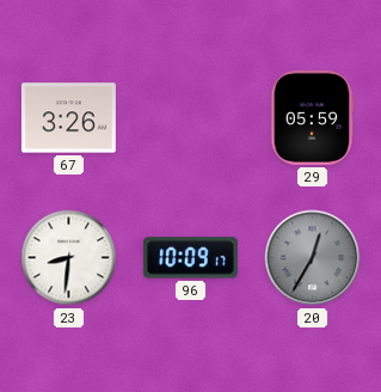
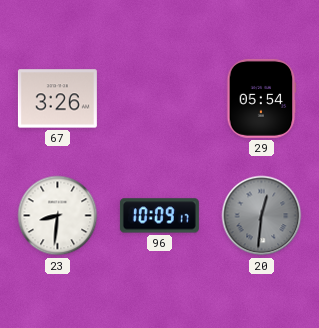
29: 05:59 -> 05:54
20: 12:35 -> 12:31
